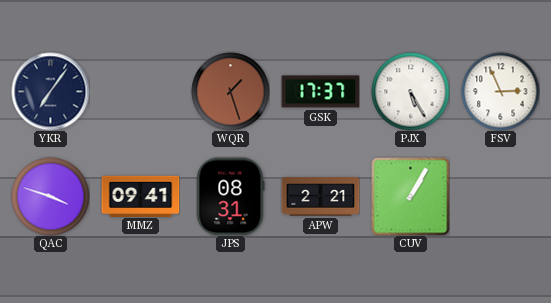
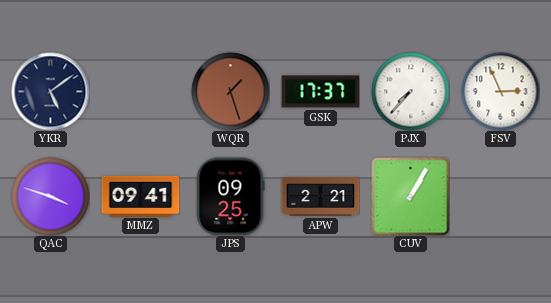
YKR: 7:06 -> 5:09
PJX: 5:25 -> 7:37
JPS: 08:31 -> 09:25
